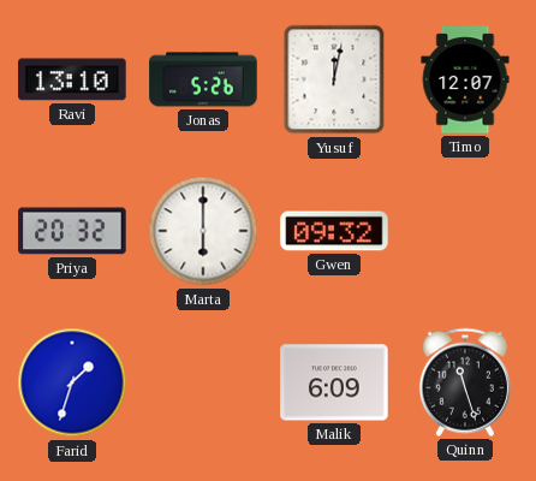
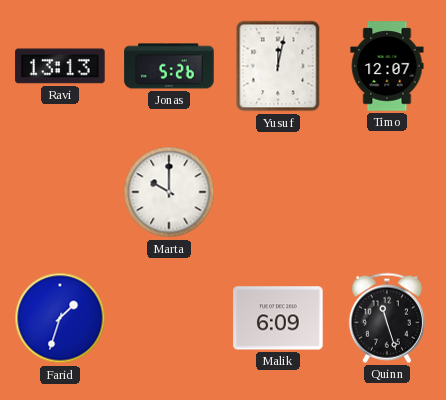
Ravi: 13:10 -> 13:13
Priya: 20:32 -> none
Marta: 6:00 -> 10:00
Gwen: 09:32 -> none
